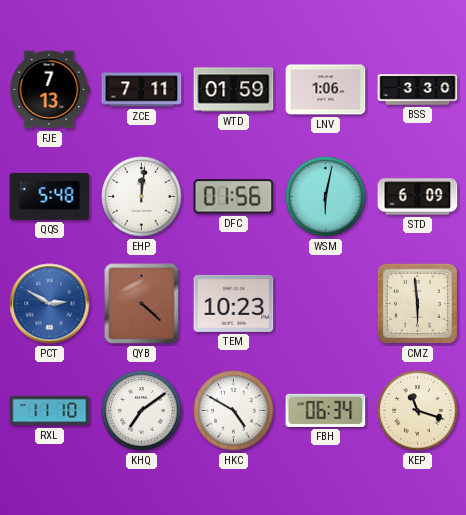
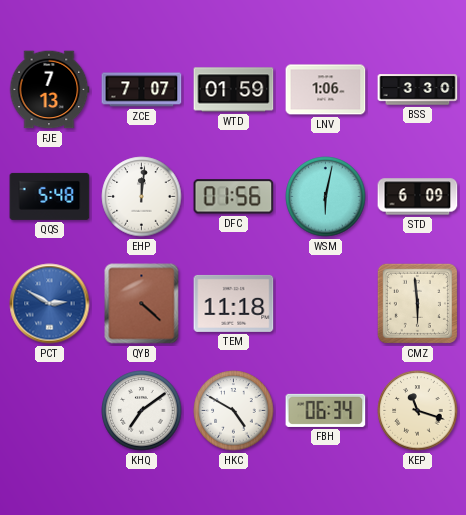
ZCE: 7:11 -> 7:07
TEM: 10:23 -> 11:18
RXL: 11:10 -> none
